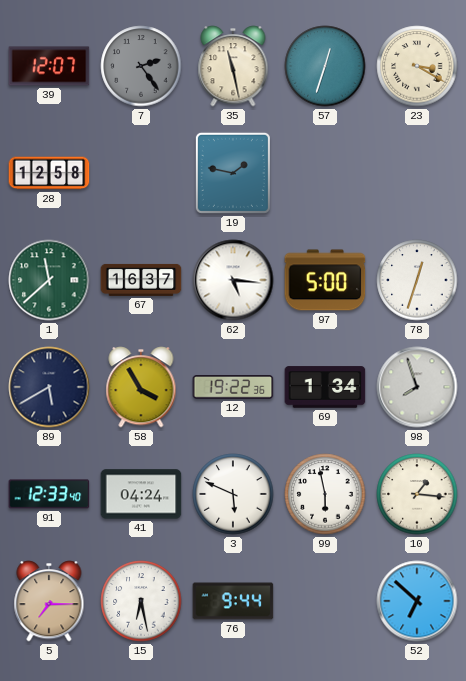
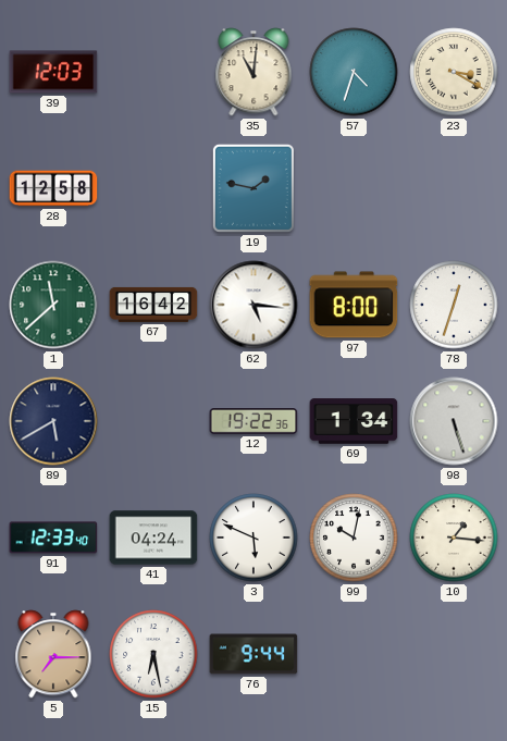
39: 12:07 -> 12:03
7: 2:24 -> none
35: 11:28 -> 11:01
57: 12:33 -> 4:33
67: 16:37 -> 16:42
97: 5:00 -> 8:00
58: 3:55 -> none
98: 7:57 -> 5:27
99: 5:58 -> 10:02
52: 6:52 -> none
